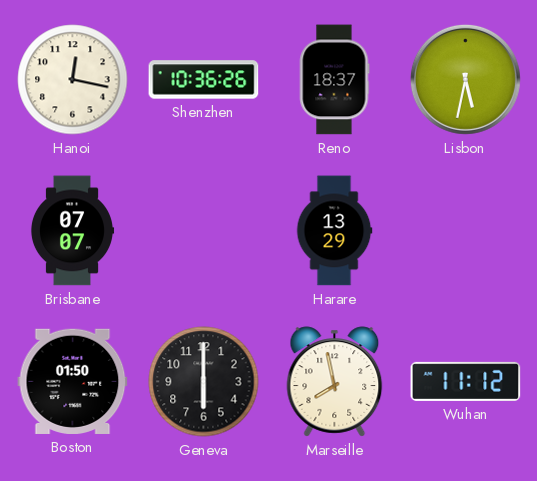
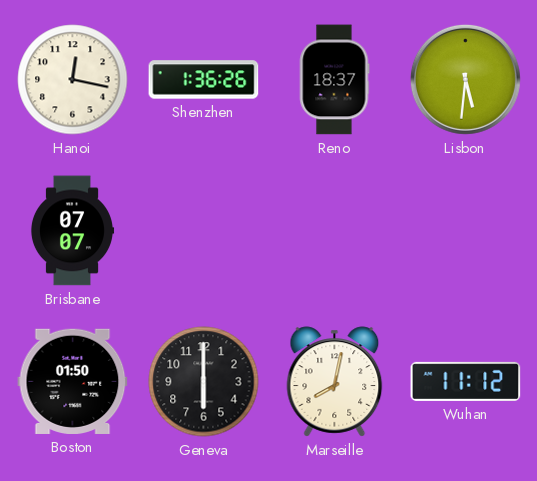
Shenzhen: 10:36 -> 1:36
Lisbon: 5:32 -> 5:31
Harare: 13:29 -> none
Marseille: 7:58 -> 8:02
